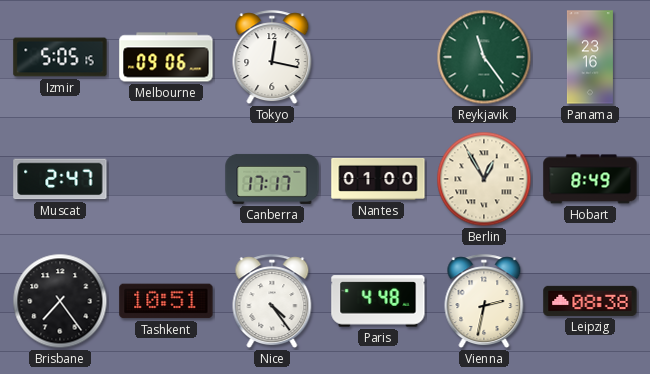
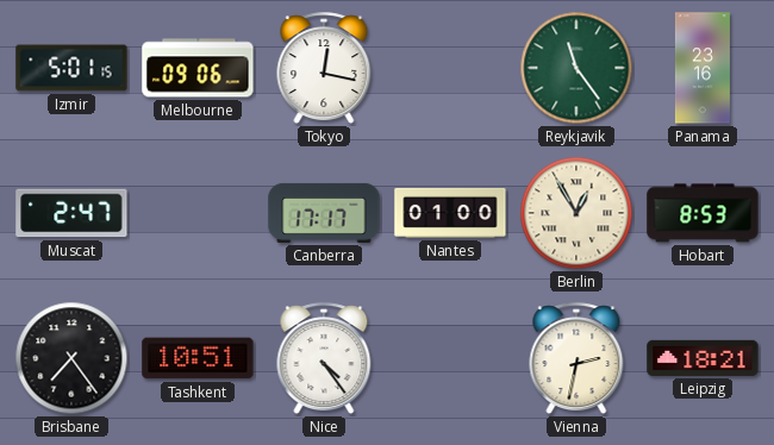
Izmir: 5:05 -> 5:01
Hobart: 8:49 -> 8:53
Paris: 4:48 -> none
Leipzig: 08:38 -> 18:21
